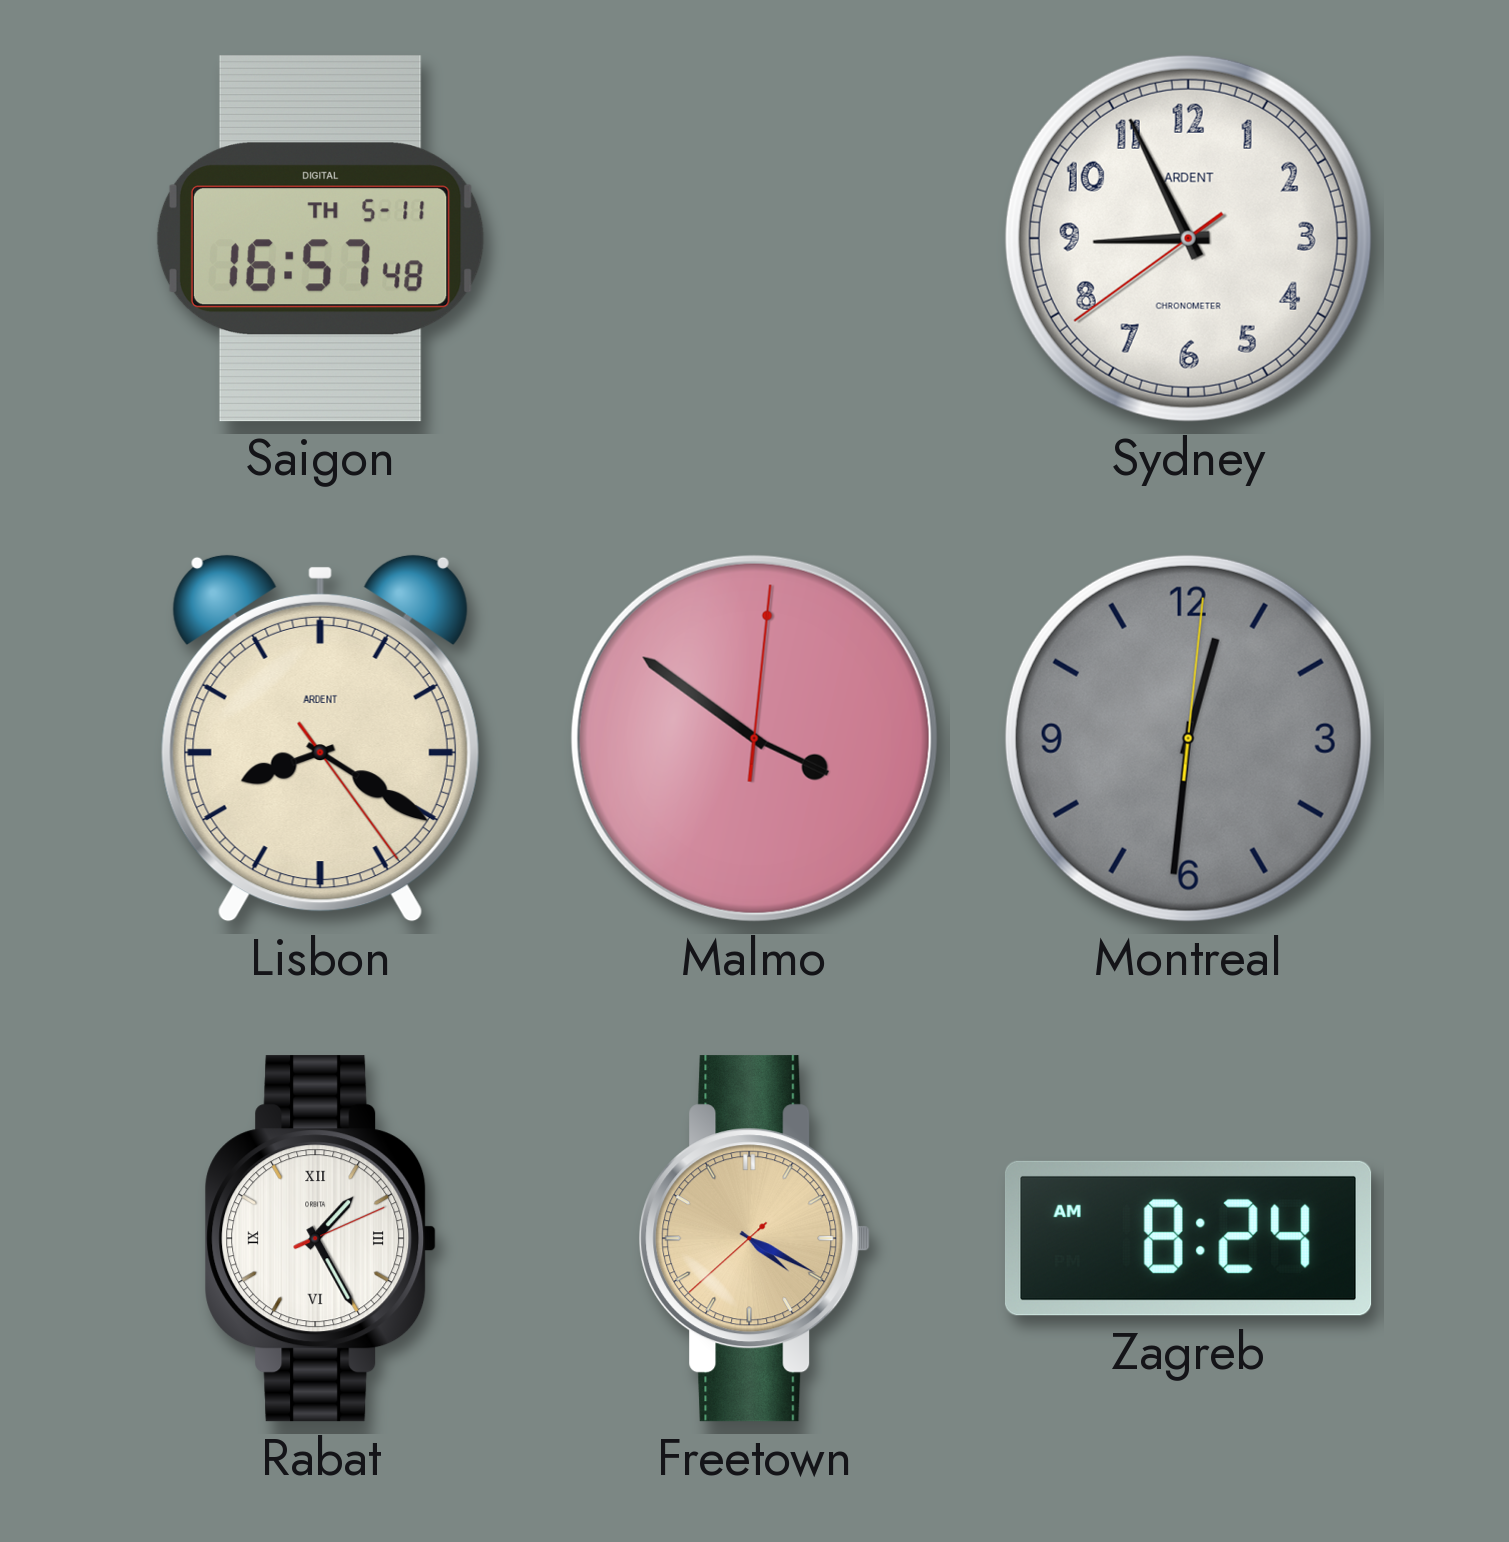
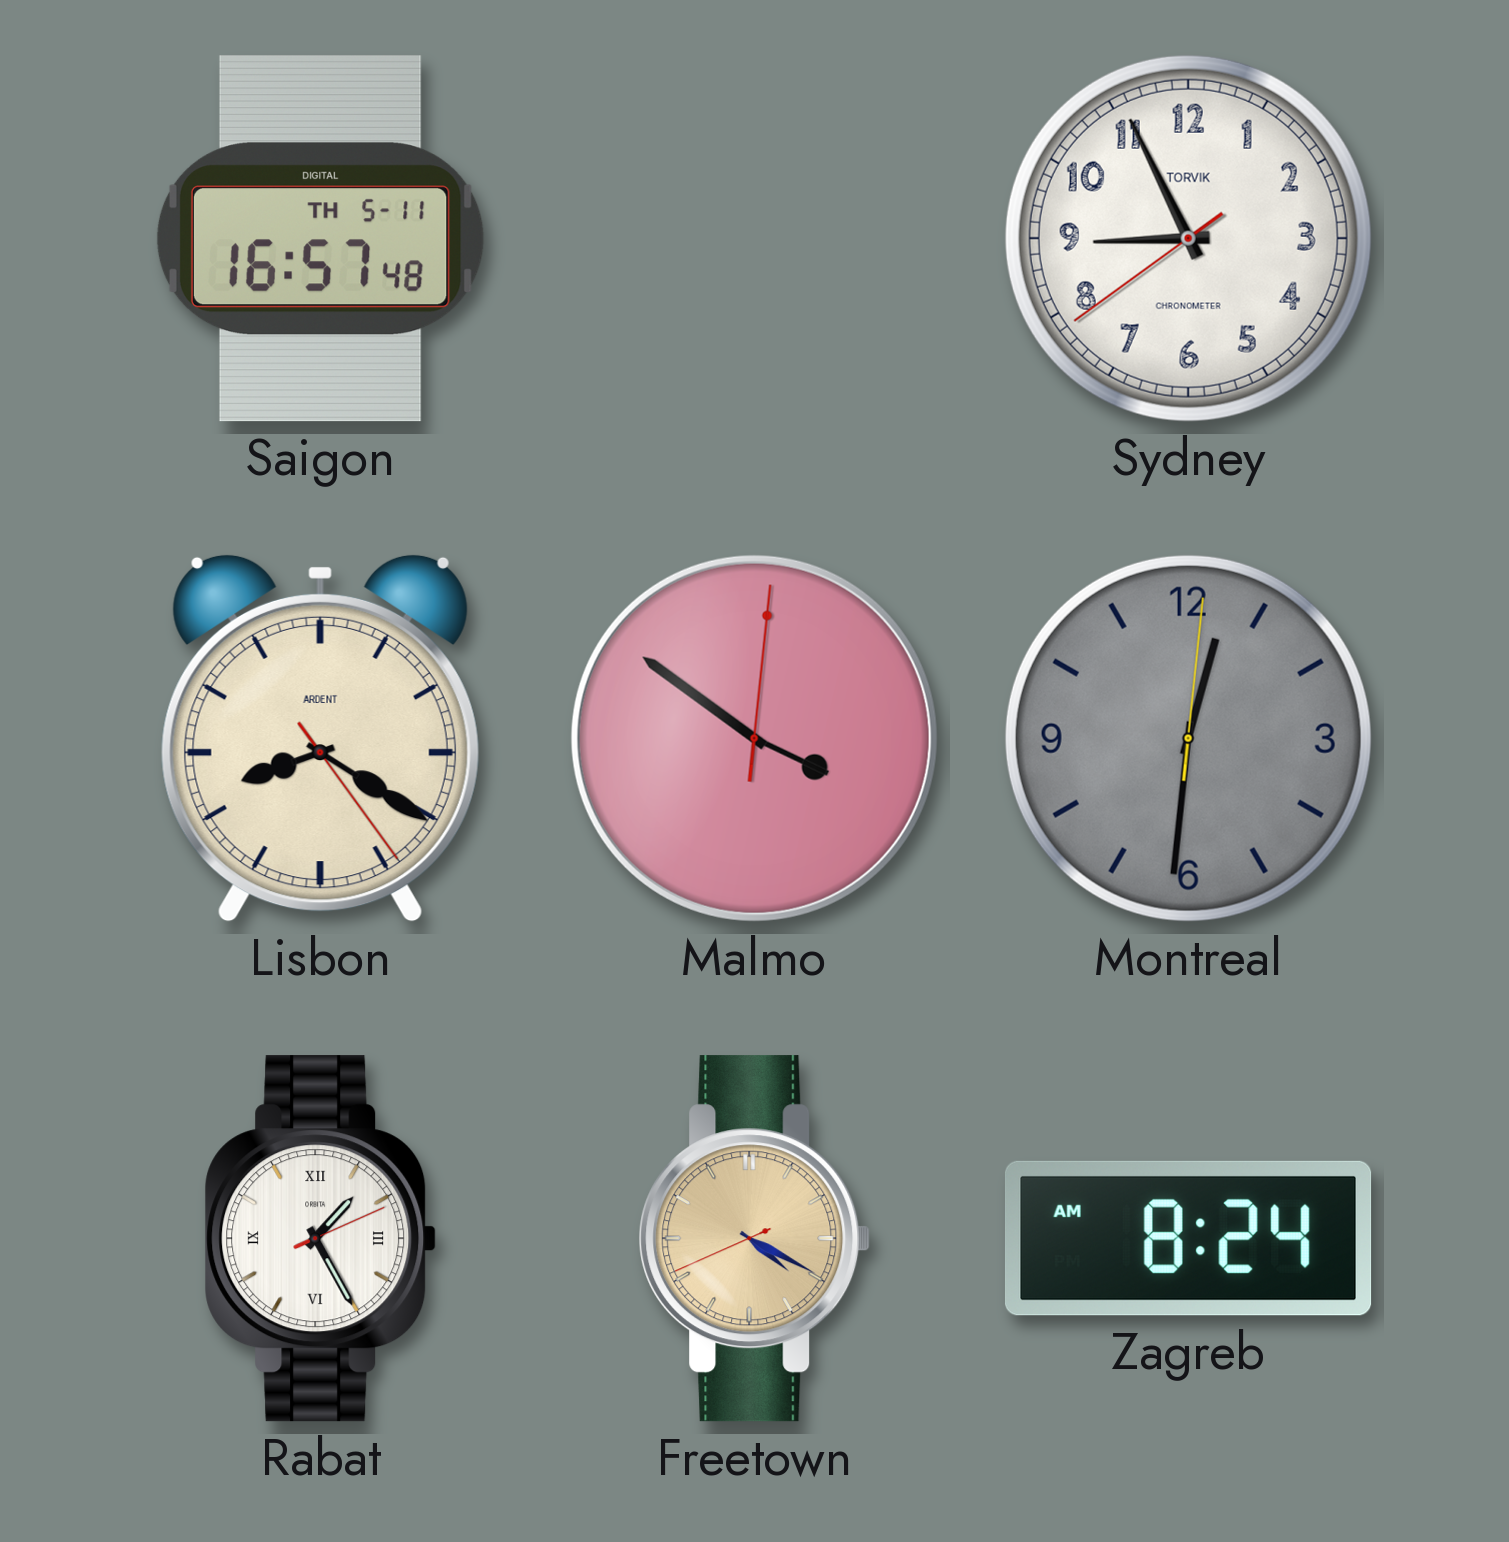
Sydney brand: ARDENT -> TORVIK
Freetown: 4:19:38 -> 4:19:41
